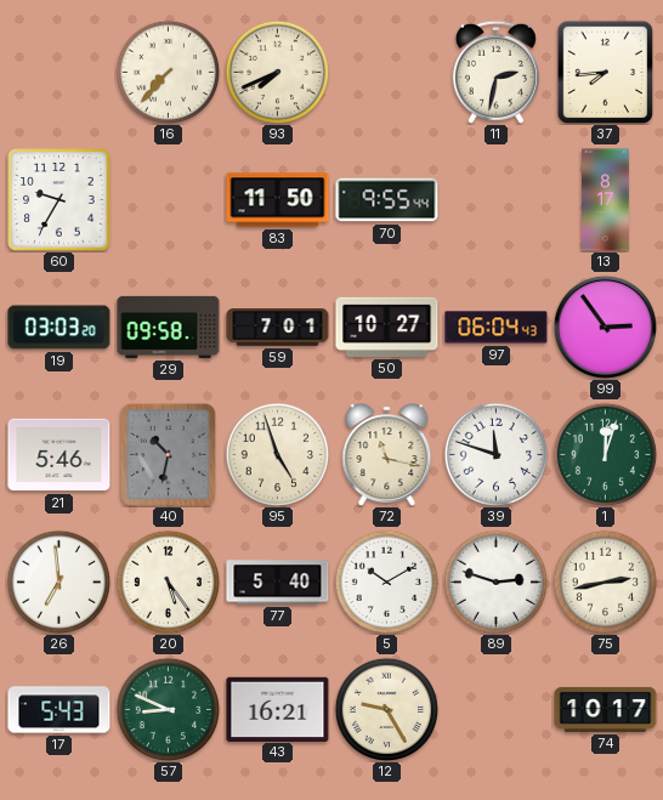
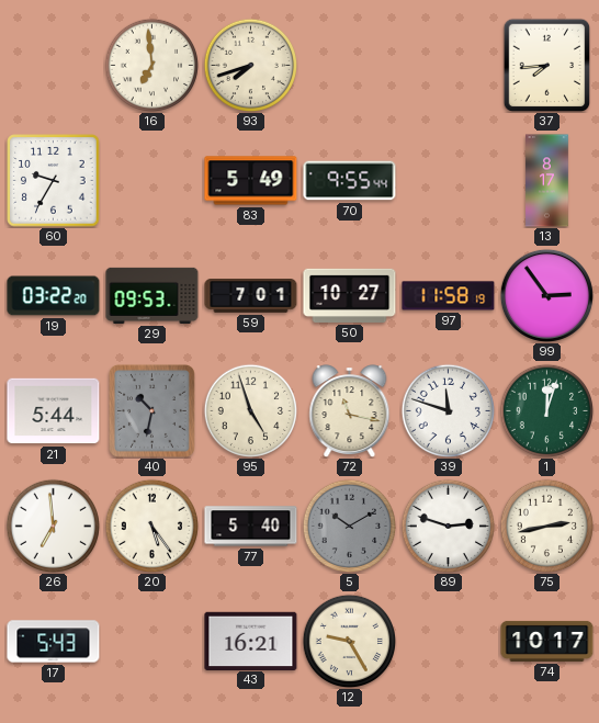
16: 7:37 -> 6:59
93: 7:41 -> 7:42
11: 2:32 -> none
83: 11:50 -> 5:49
19: 03:03 -> 03:22
29: 09:58 -> 09:53
97: 06:04 -> 11:58
21: 5:46 -> 5:44
5 dial: white -> grey
57: 8:49 -> none
